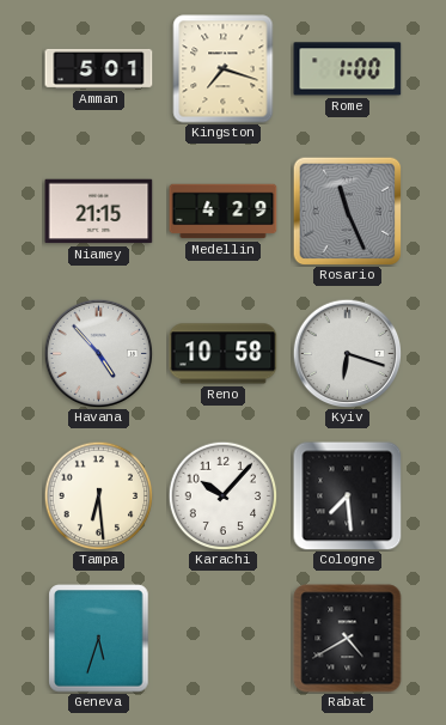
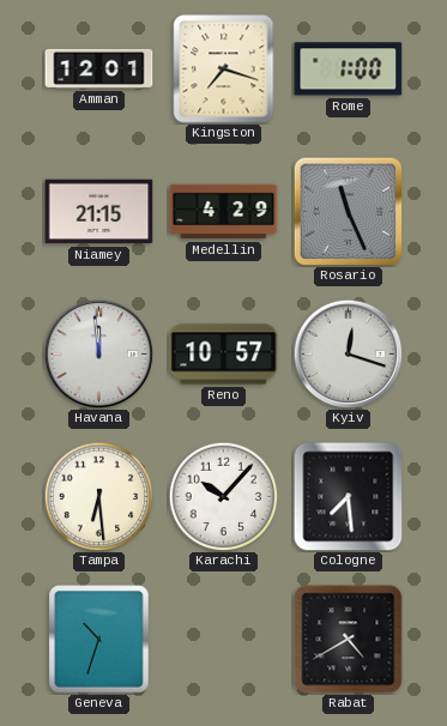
Amman: 5:01 -> 12:01
Havana: 4:53 -> 11:59
Reno: 10:58 -> 10:57
Kyiv: 6:18 -> 12:18
Geneva: 5:33 -> 10:33
